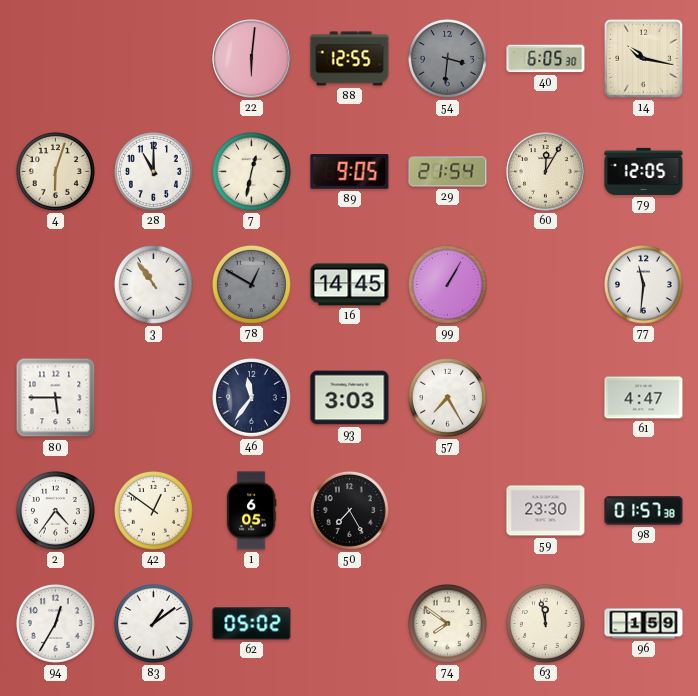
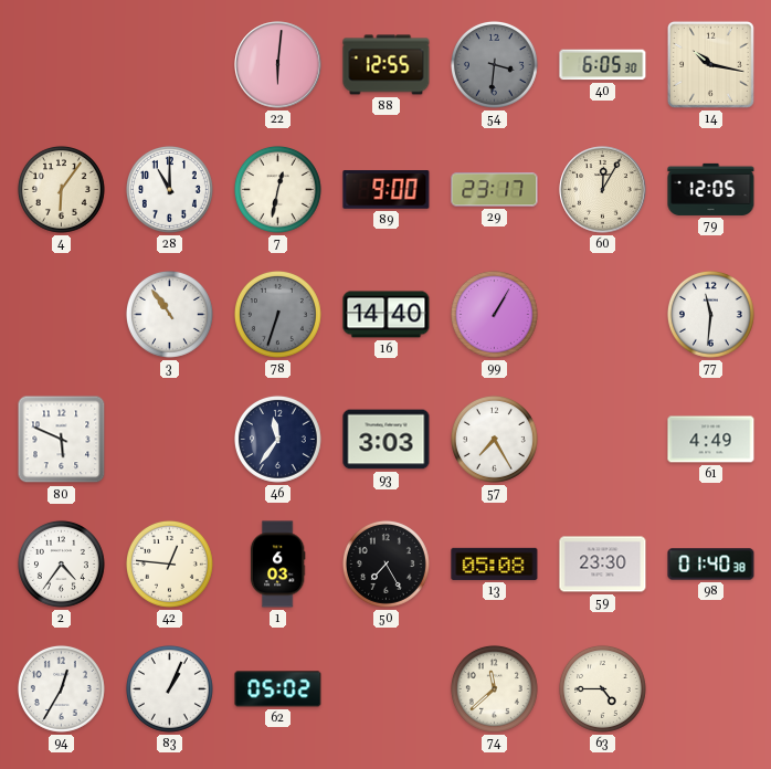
4: 6:03 -> 6:06
89: 9:05 -> 9:00
29: 21:54 -> 23:17
78: 12:50 -> 6:33
16: 14:45 -> 14:40
80: 5:45 -> 5:49
61: 4:47 -> 4:49
42: 12:51 -> 12:46
1: 6:05 -> 6:03
13: none -> 05:08
98: 01:57 -> 01:40
83: 1:09 -> 1:04
74: 7:51 -> 11:38
63: 11:58 -> 4:45
96: 1:59 -> none
